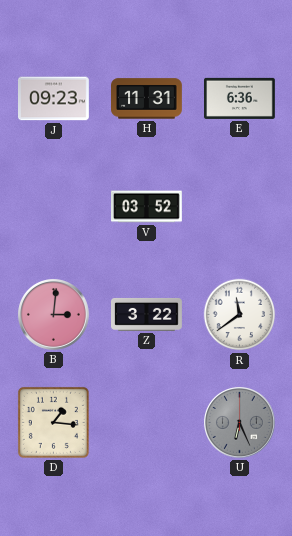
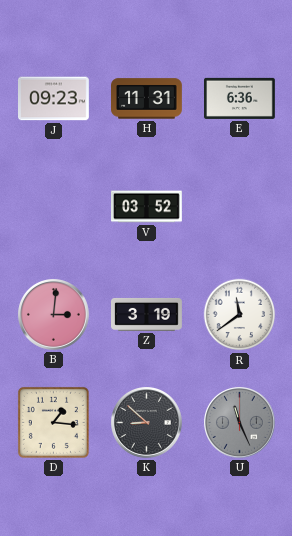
Z: 3:22 -> 3:19
K: none -> 8:52
U: 6:26 -> 11:26
